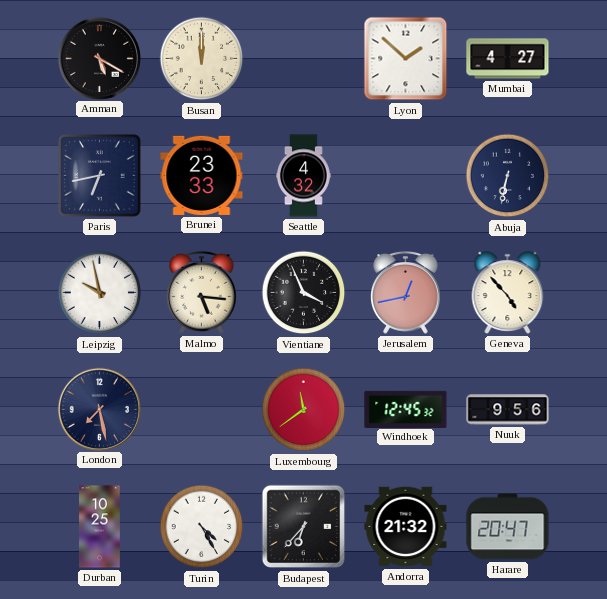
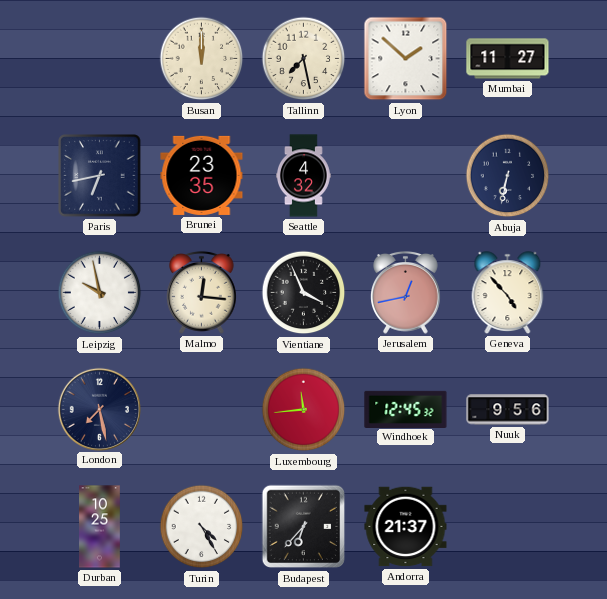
Amman: 5:20 -> none
Tallinn: none -> 7:28
Mumbai: 4:27 -> 11:27
Brunei: 23:33 -> 23:35
Malmo: 5:16 -> 12:16
Luxembourg: 11:39 -> 11:44
Andorra: 21:32 -> 21:37
Harare: 20:47 -> none
